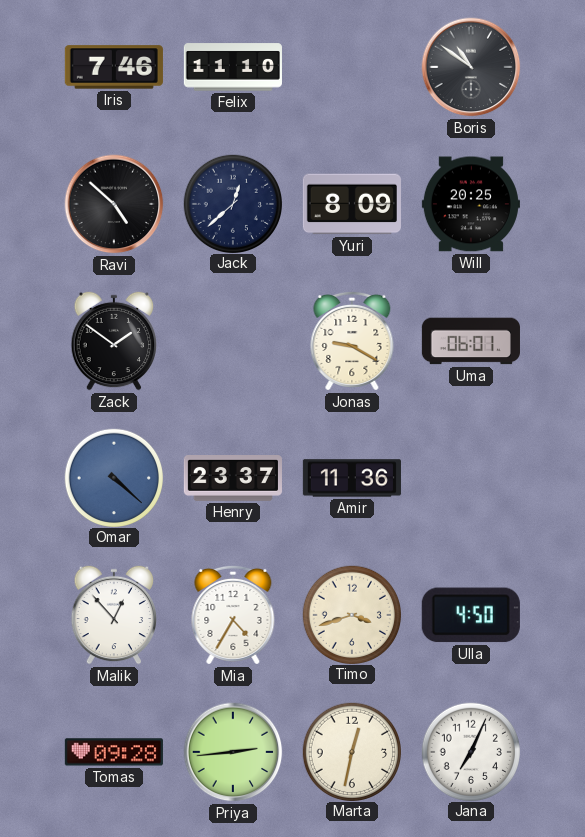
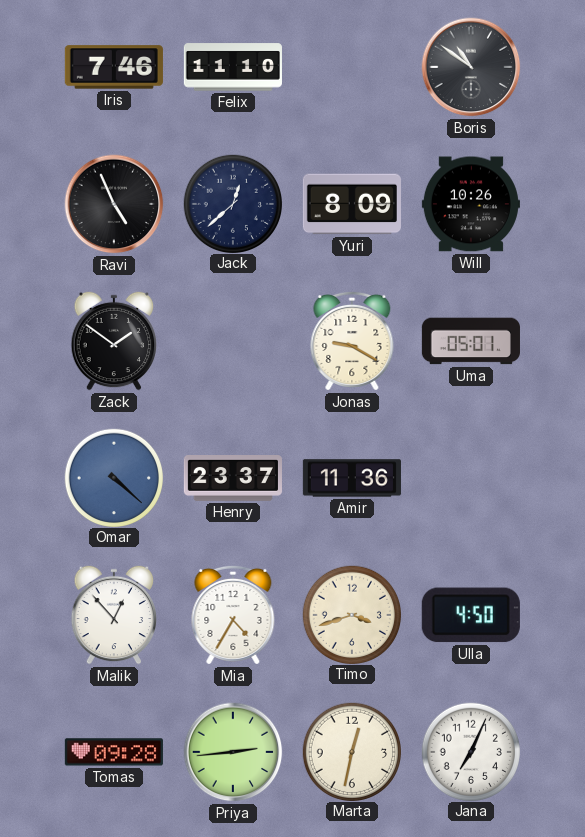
Ravi: 4:52 -> 4:56
Will: 20:25 -> 10:26
Uma: 06:01 -> 05:01
